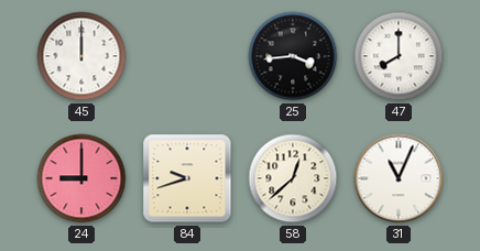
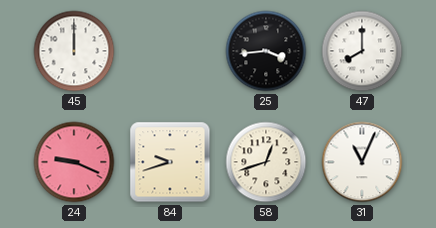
24: 9:00 -> 9:19
58: 12:38 -> 12:42
